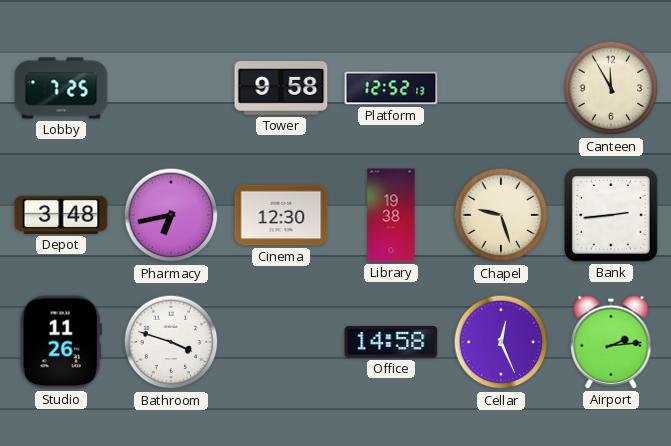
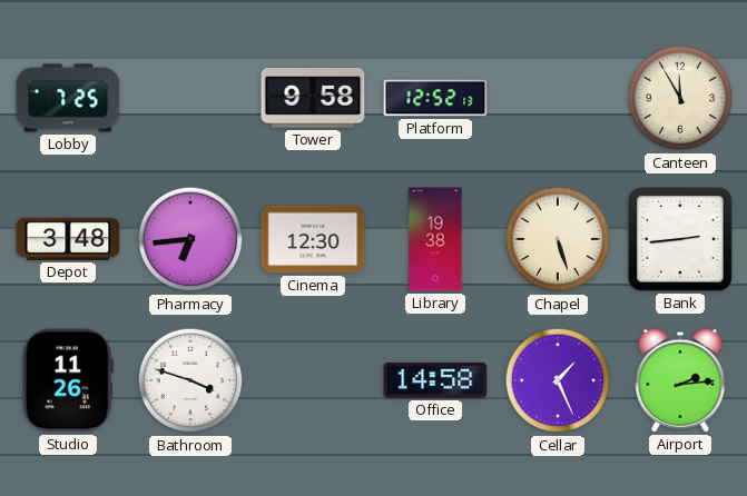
Pharmacy: 6:43 -> 6:44
Chapel: 9:27 -> 5:27
Cellar: 12:26 -> 1:26
